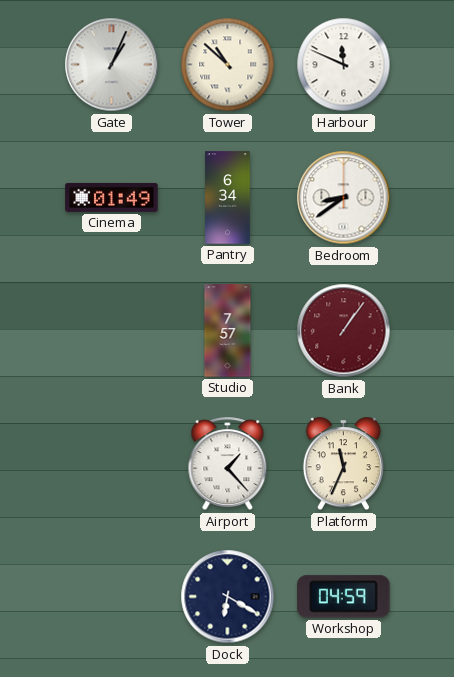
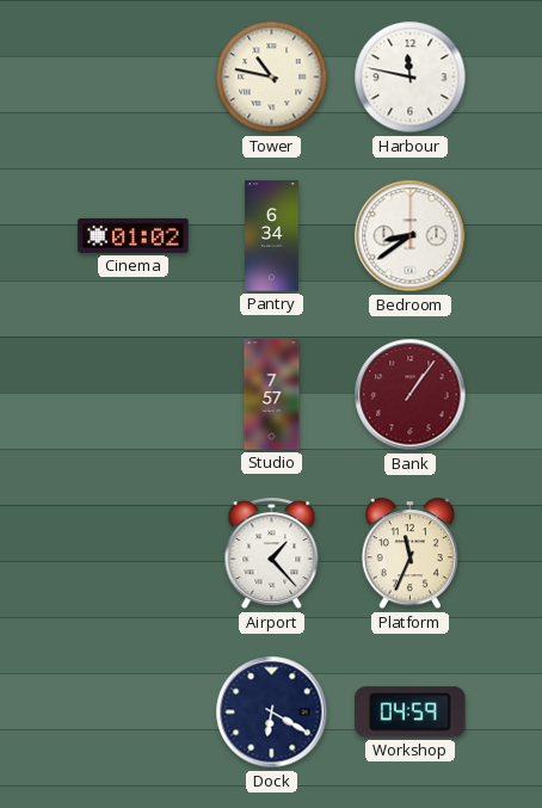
Gate: 1:04 -> none
Tower: 10:52 -> 10:47
Harbour: 11:49 -> 11:47
Cinema: 01:49 -> 01:02
